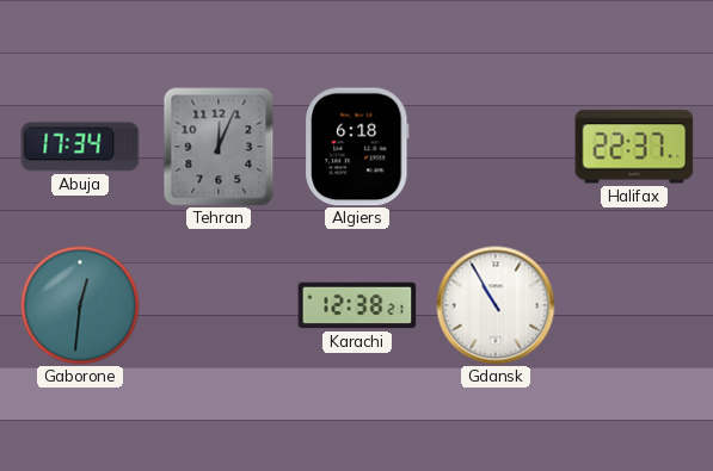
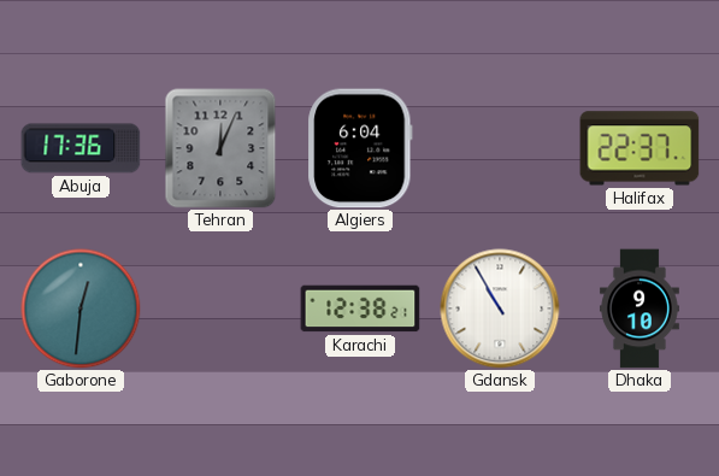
Abuja: 17:34 -> 17:36
Algiers: 6:18 -> 6:04
Dhaka: none -> 9:10
